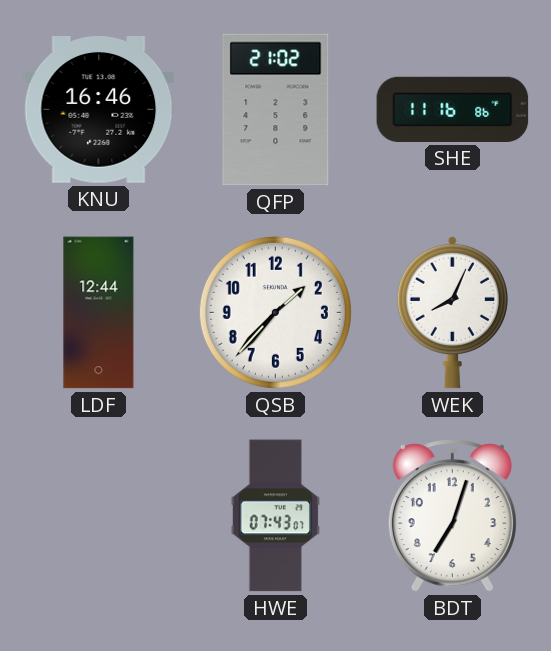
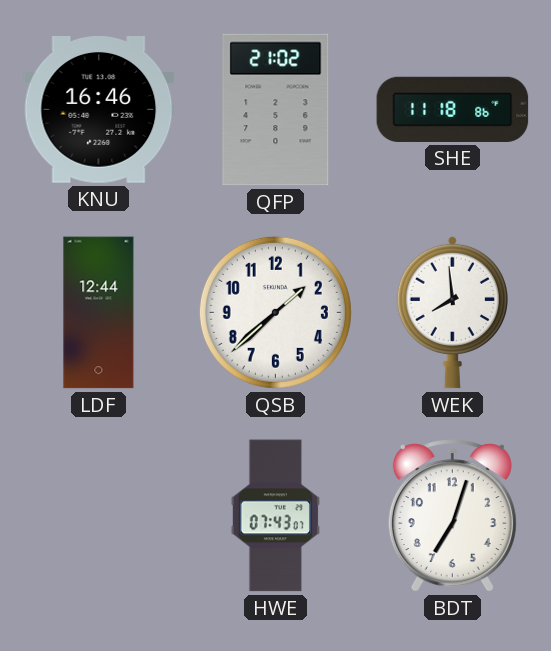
SHE: 11:16 -> 11:18
QSB: 1:37 -> 1:38
WEK: 8:04 -> 7:59
